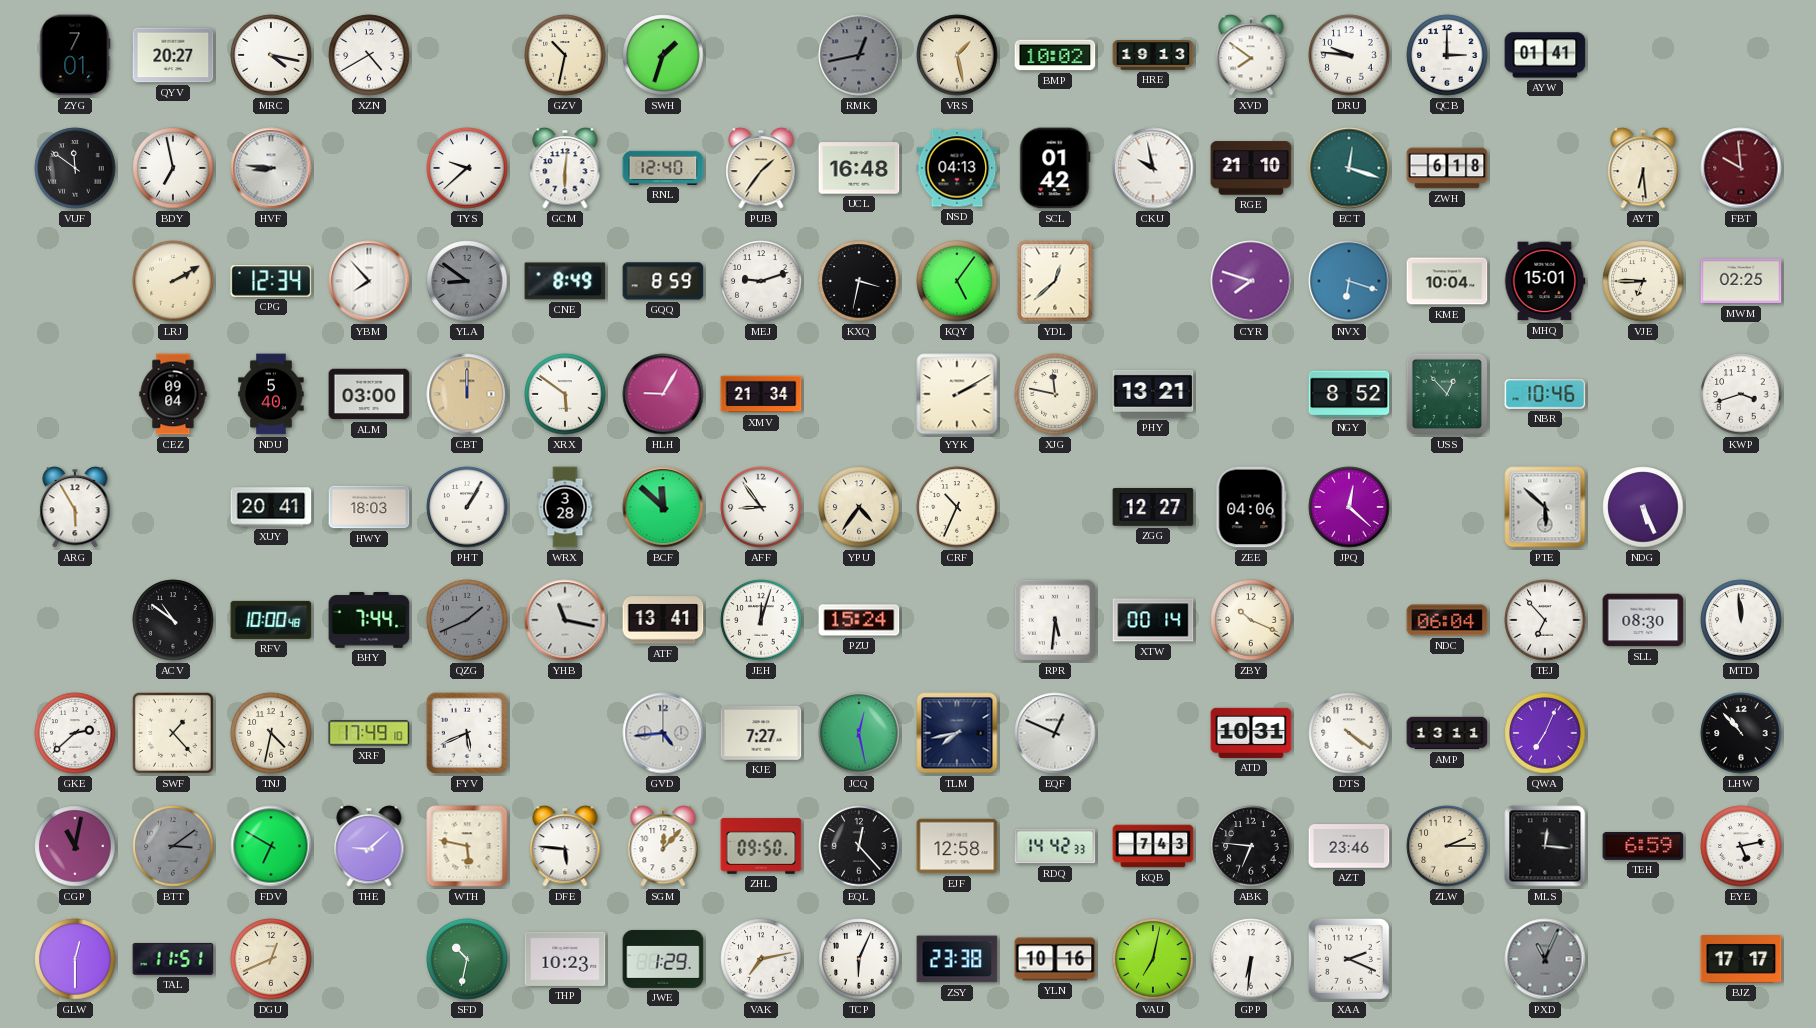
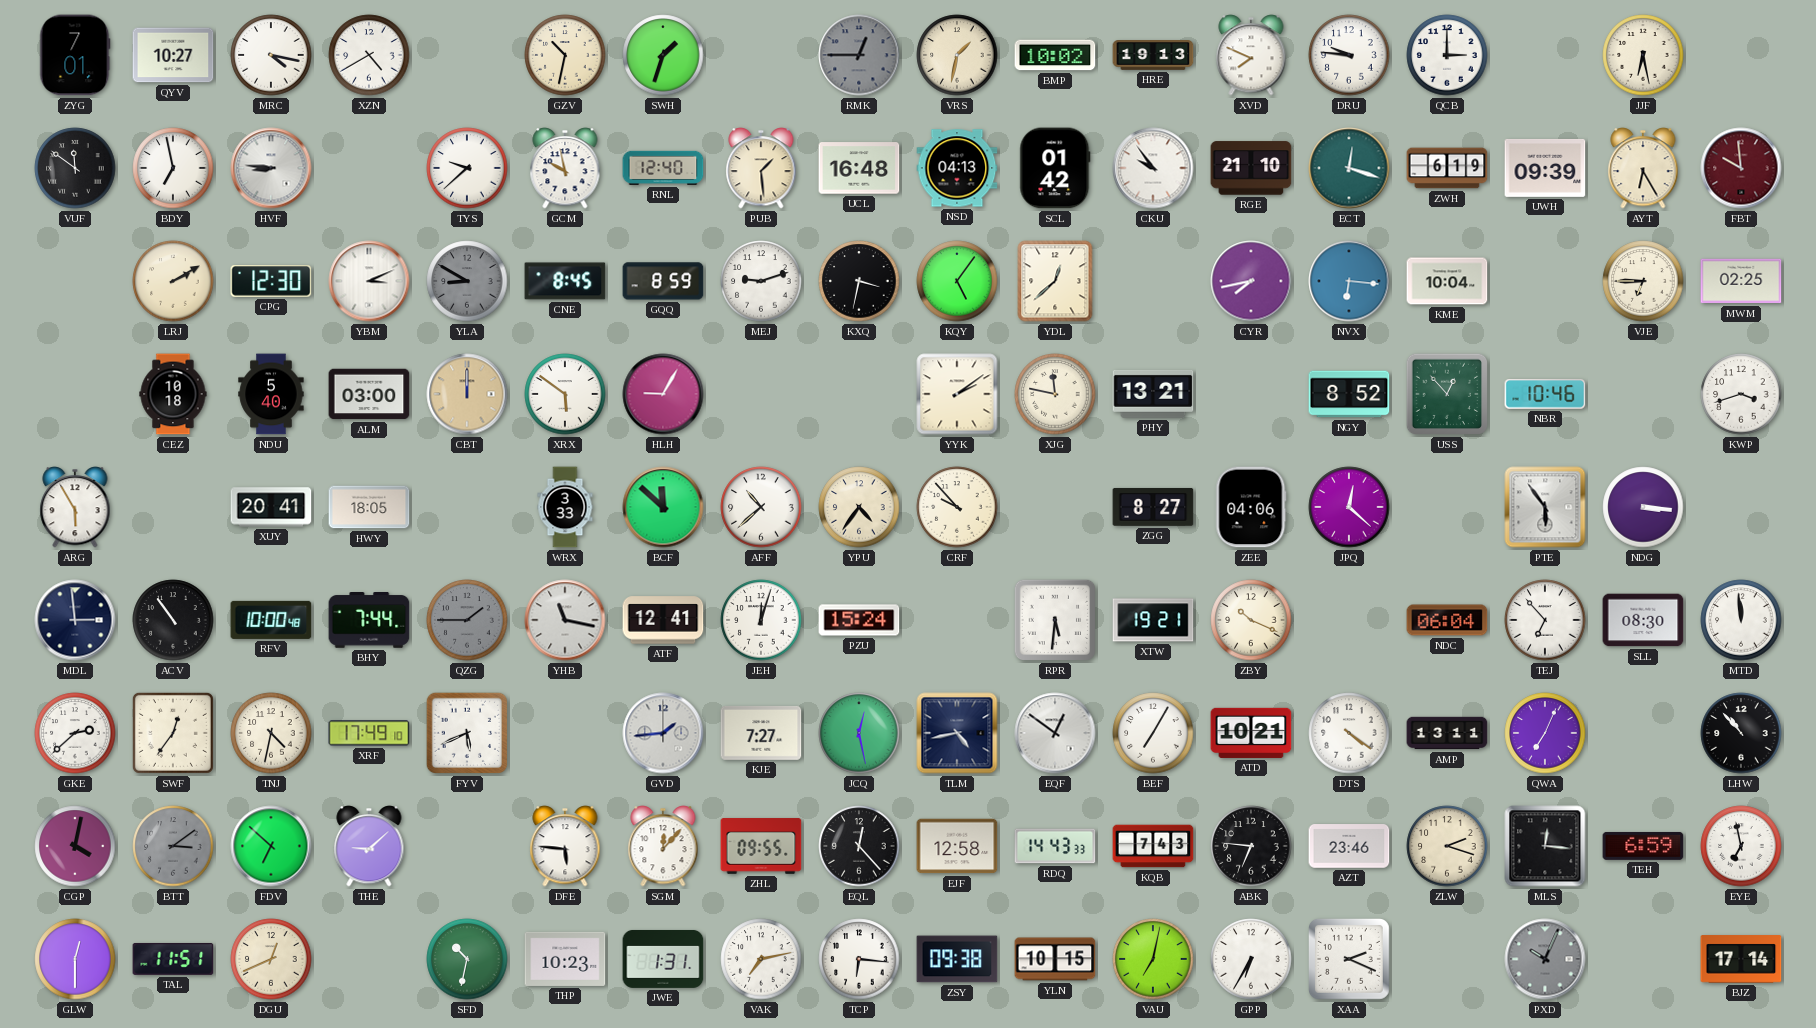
QYV: 20:27 -> 10:27
RMK: 12:43 -> 12:45
VRS: 1:28 -> 1:32
XVD: 7:51 -> 7:49
AYW: 01:41 -> none
JJF: none -> 6:28
GCM: 6:01 -> 9:58
PUB: 1:36 -> 1:29
CKU: 9:58 -> 9:54
ZWH: 6:18 -> 6:19
UWH: none -> 09:39
AYT: 6:29 -> 6:25
CPG: 12:34 -> 12:30
YBM: 7:53 -> 3:11
YLA: 8:51 -> 8:50
CNE: 8:49 -> 8:45
CYR: 7:48 -> 7:43
NVX: 6:18 -> 6:16
MHQ: 15:01 -> none
CEZ: 09:04 -> 10:18
XMV: 21:34 -> none
YYK: 2:10 -> 2:09
HWY: 18:03 -> 18:05
PHT: 1:05 -> none
WRX: 3:28 -> 3:33
AFF: 8:54 -> 10:38
CRF: 10:34 -> 9:53
ZGG: 12:27 -> 8:27
PTE: 5:52 -> 5:54
NDG: 5:26 -> 3:16
MDL: none -> 2:59
ACV: 10:51 -> 10:54
QZG: 1:41 -> 1:45
ATF: 13:41 -> 12:41
XTW: 00:14 -> 19:21
SWF: 1:23 -> 12:36
GVD: 4:44 -> 1:44
TLM: 7:43 -> 4:43
EQF: 12:49 -> 12:51
BEF: none -> 7:05
ATD: 10:31 -> 10:21
CGP: 11:02 -> 4:02
FDV: 6:50 -> 6:52
WTH: 5:47 -> none
ZHL: 09:50 -> 09:55
RDQ: 14:42 -> 14:43
ZLW: 2:15 -> 2:18
EYE: 5:13 -> 6:58
JWE: 1:29 -> 1:31
TCP: 6:04 -> 6:16
ZSY: 23:38 -> 09:38
YLN: 10:16 -> 10:15
GPP: 6:31 -> 6:35
PXD: 11:04 -> 10:04
BJZ: 17:17 -> 17:14
